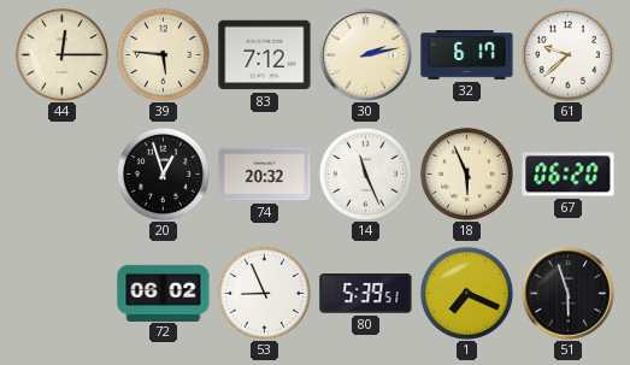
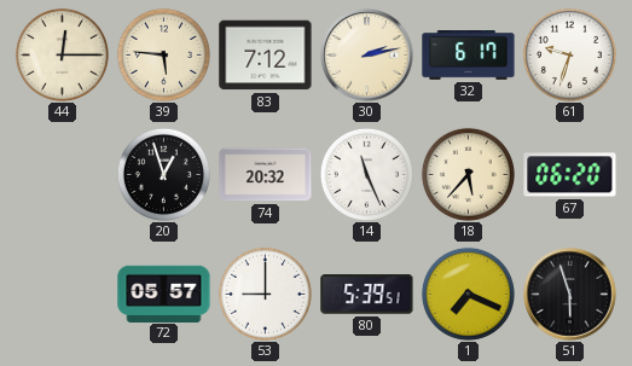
61: 9:38 -> 9:33
18: 5:56 -> 5:37
72: 06:02 -> 05:57
53: 8:56 -> 9:00
